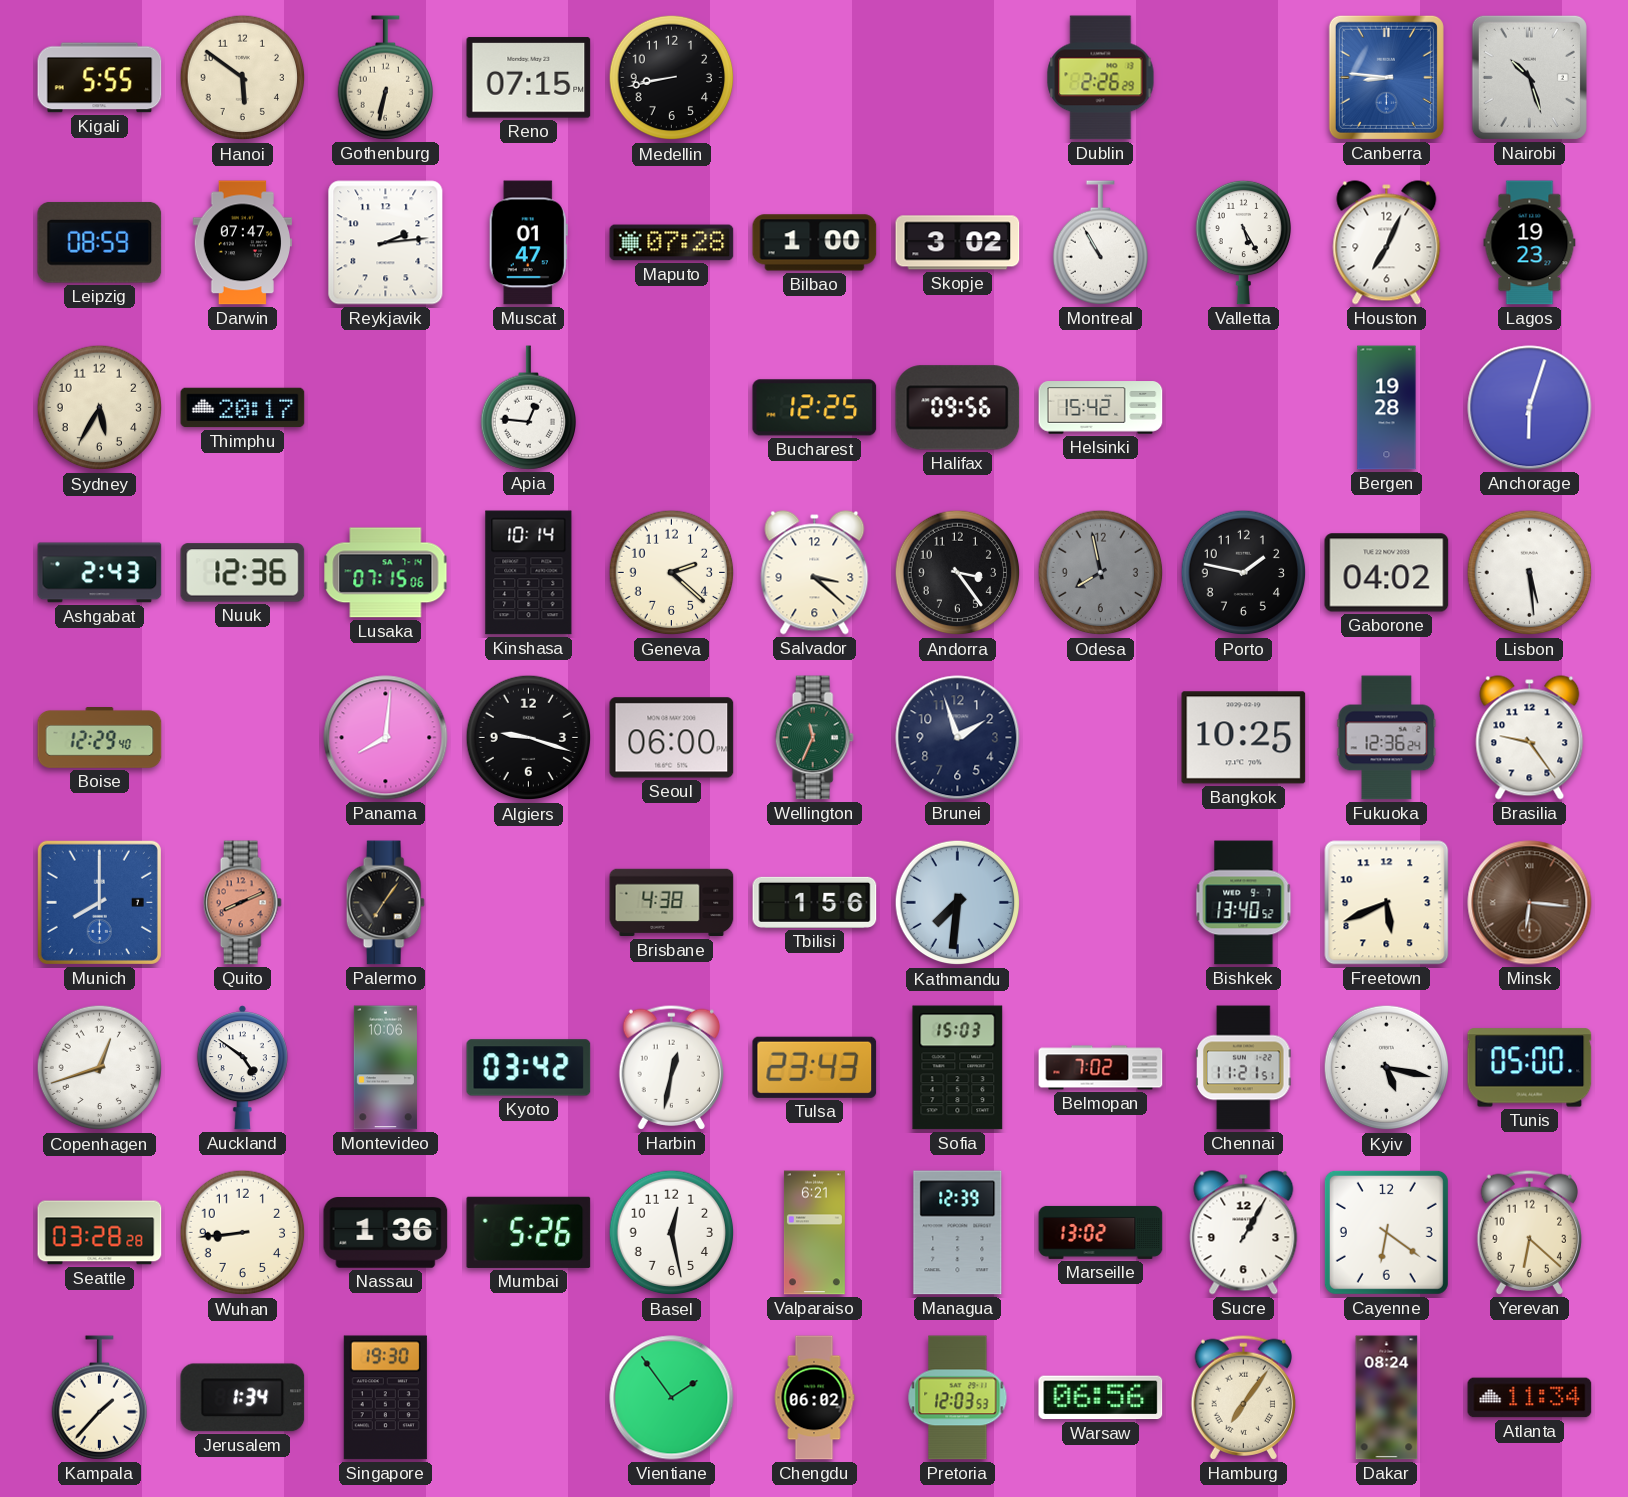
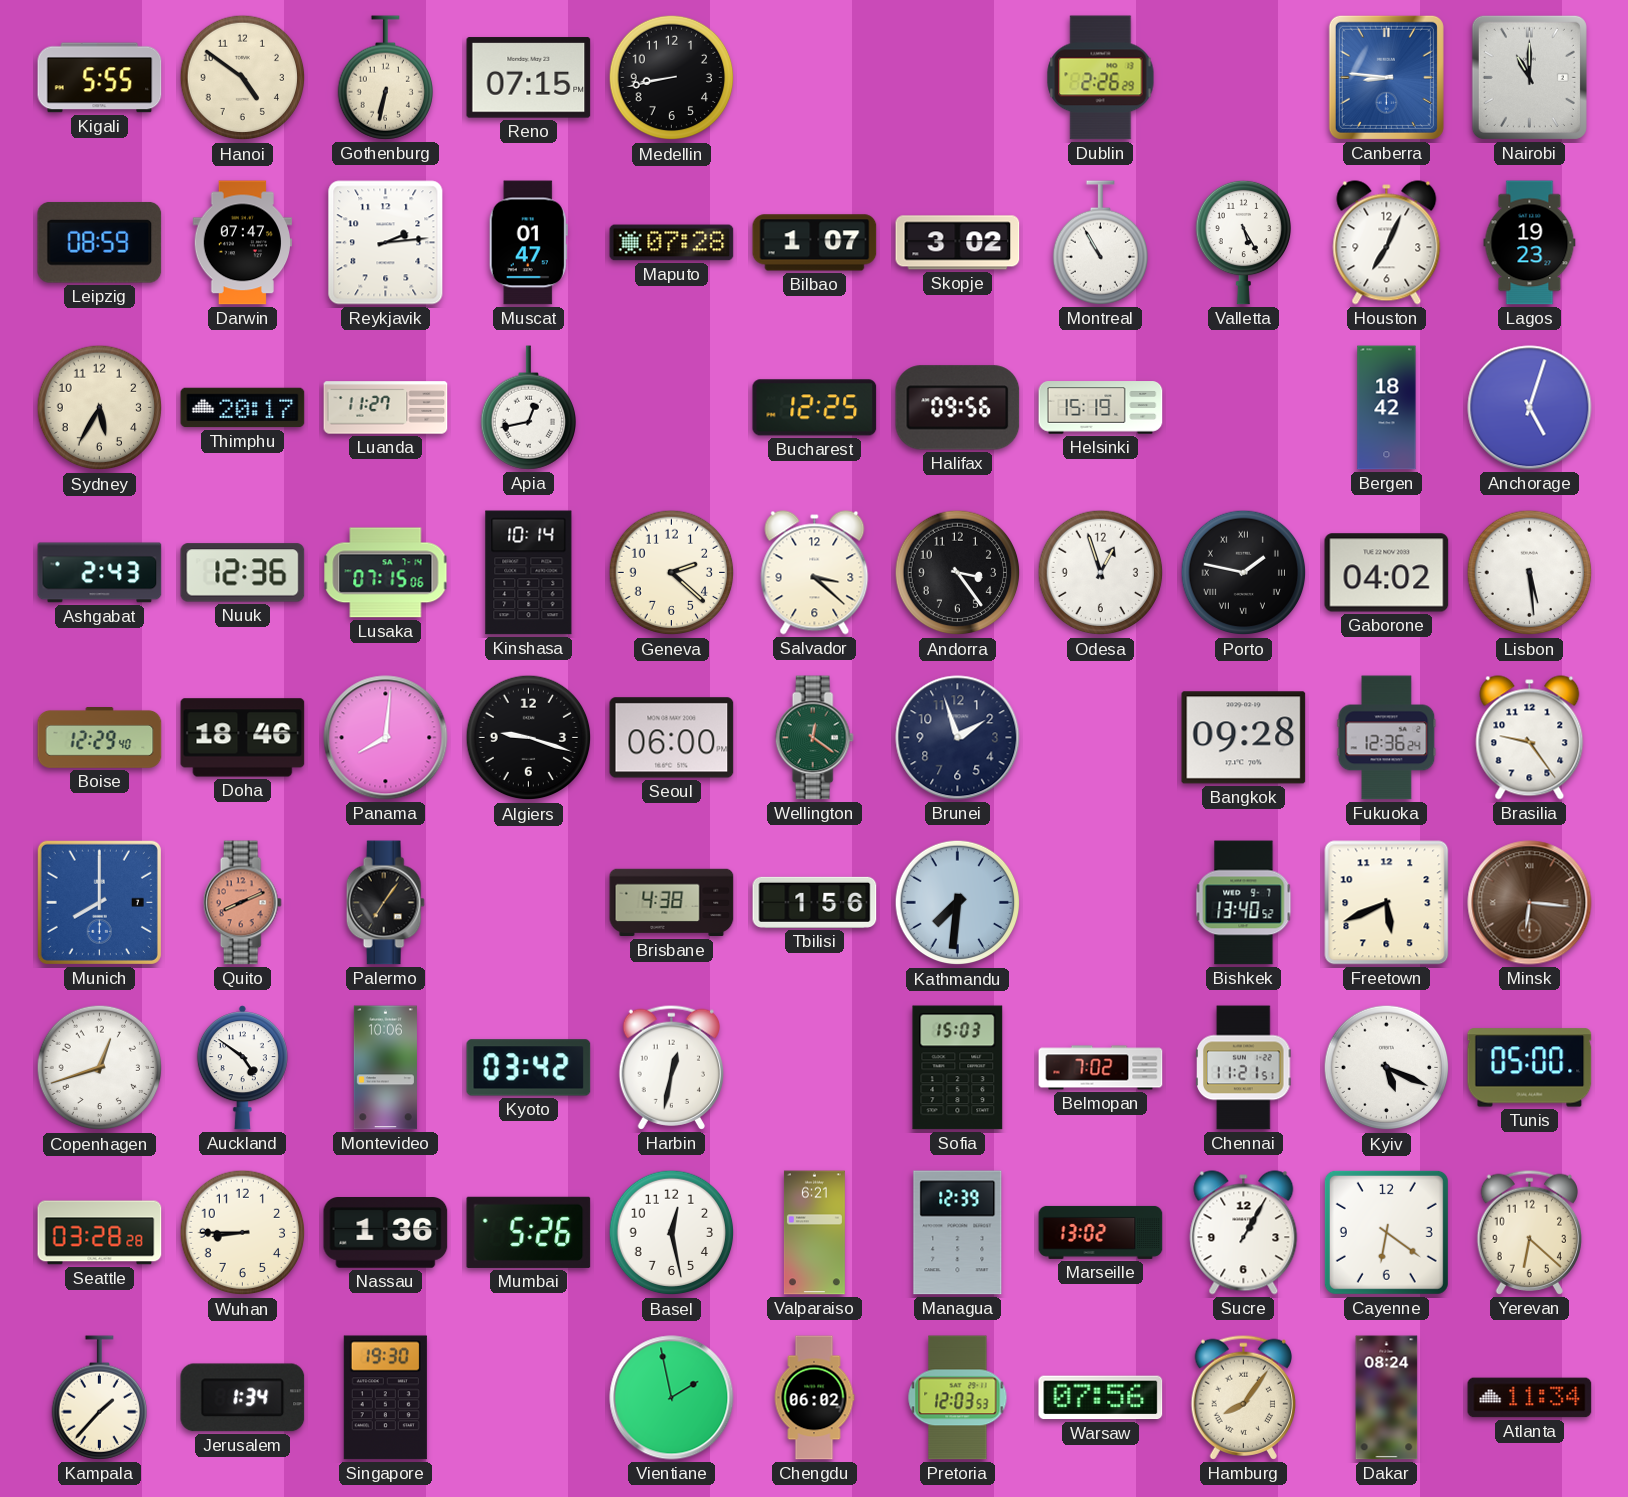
Hanoi: 5:51 -> 4:51
Nairobi: 10:27 -> 11:00
Bilbao: 1:00 -> 1:07
Luanda: none -> 11:27
Apia: 12:46 -> 12:43
Helsinki: 15:42 -> 15:19
Bergen: 19:28 -> 18:42
Anchorage: 6:03 -> 5:03
Odesa: 7:58 -> 12:57
Odesa dial: grey -> white
Porto numerals: Arabic -> Roman
Doha: none -> 18:46
Wellington: 11:34 -> 12:21
Bangkok: 10:25 -> 09:28
Tulsa: 23:43 -> none
Kyiv: 5:17 -> 5:19
Wuhan: 8:44 -> 8:45
Vientiane: 1:54 -> 1:58
Warsaw: 06:56 -> 07:56
Hamburg: 7:06 -> 8:06
